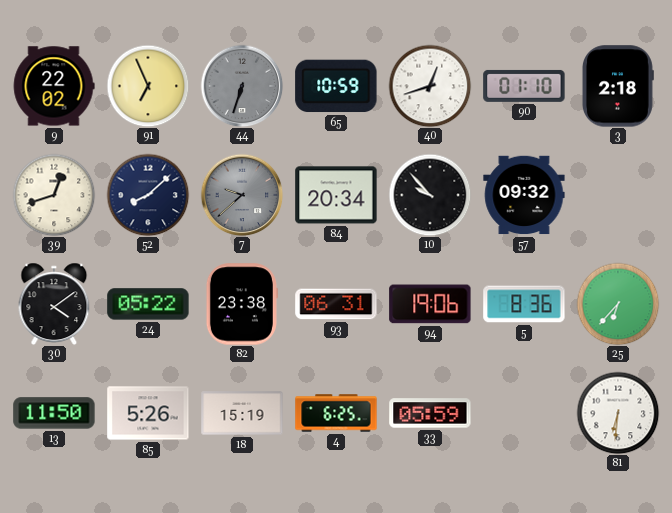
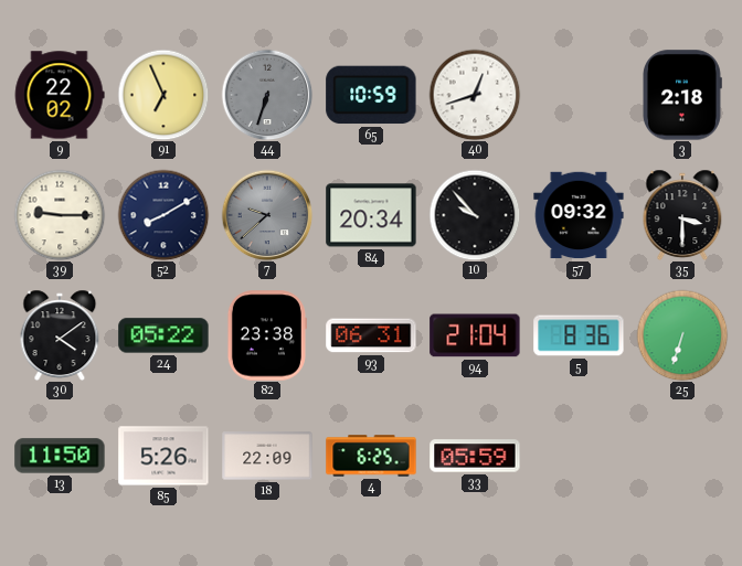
90: 01:10 -> none
39: 12:42 -> 9:15
52: 8:08 -> 8:10
35: none -> 3:30
94: 19:06 -> 21:04
25: 6:37 -> 6:33
18: 15:19 -> 22:09
81: 6:31 -> none
